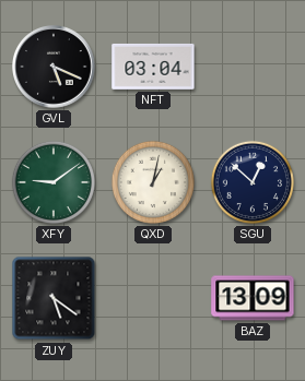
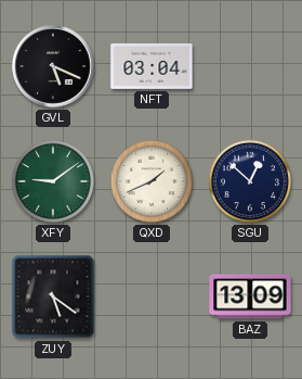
QXD: 1:02 -> 1:41
